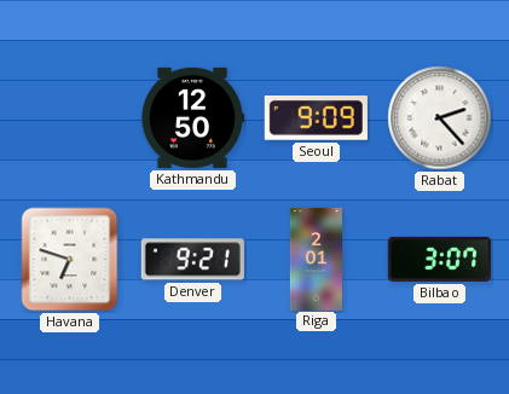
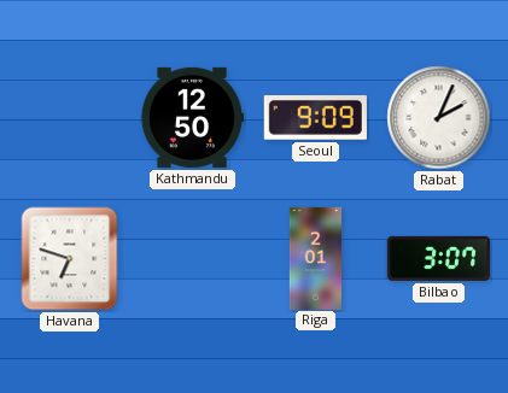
Rabat: 2:23 -> 2:04
Denver: 9:21 -> none
